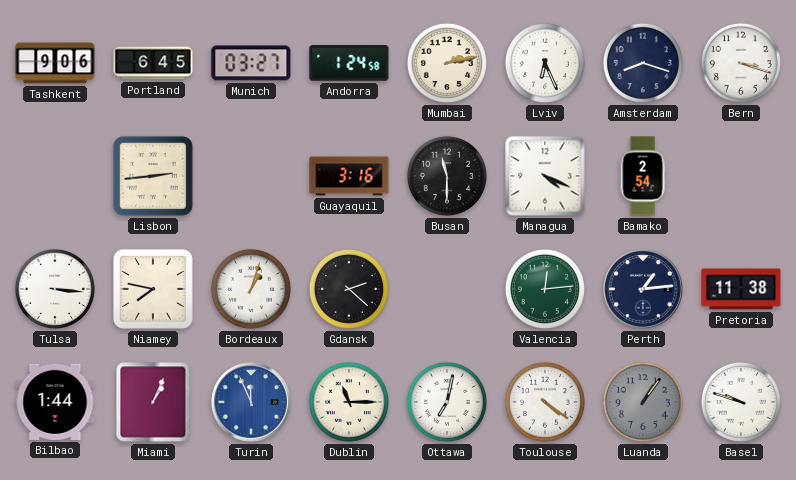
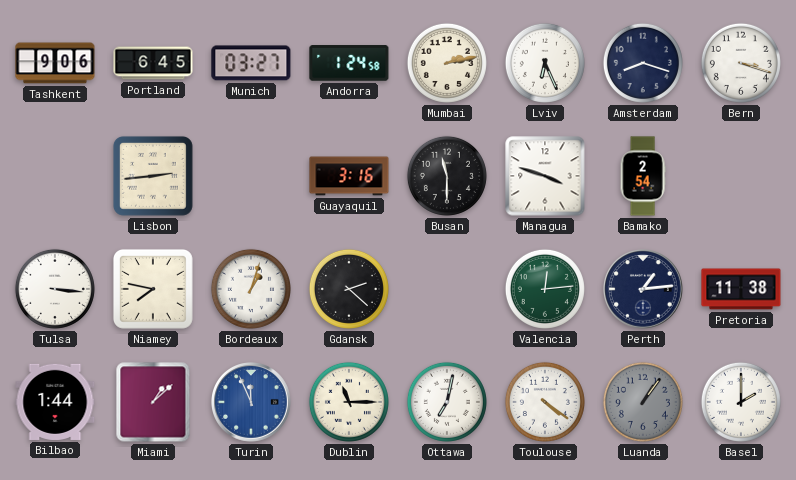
Managua: 4:19 -> 3:48
Miami: 1:04 -> 1:08
Basel: 9:48 -> 2:00
